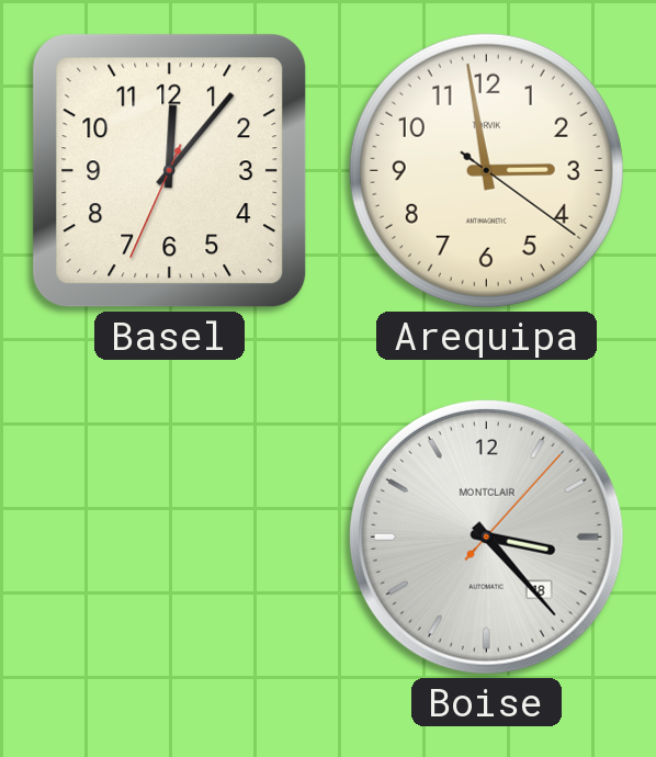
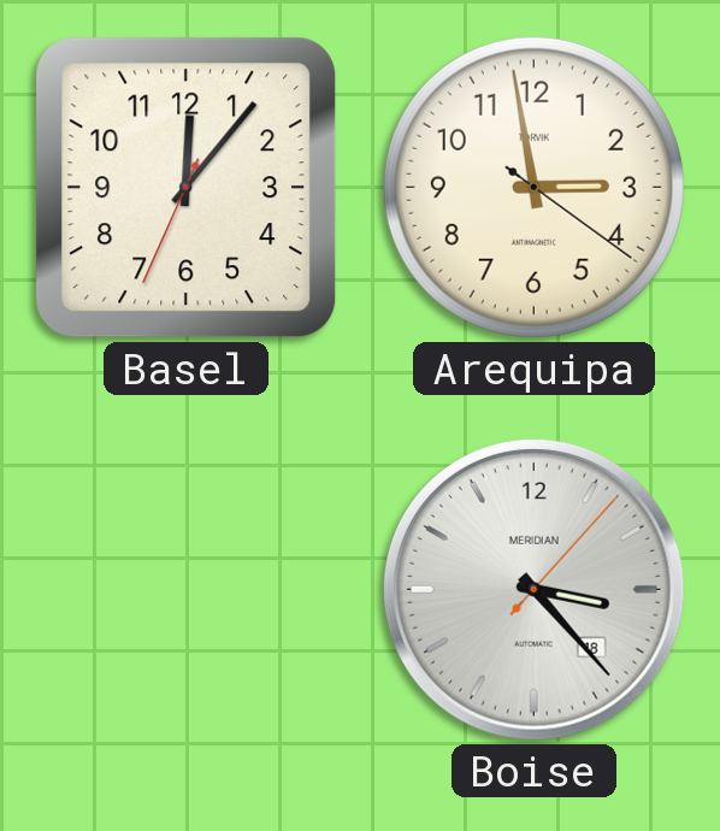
Boise brand: MONTCLAIR -> MERIDIAN
